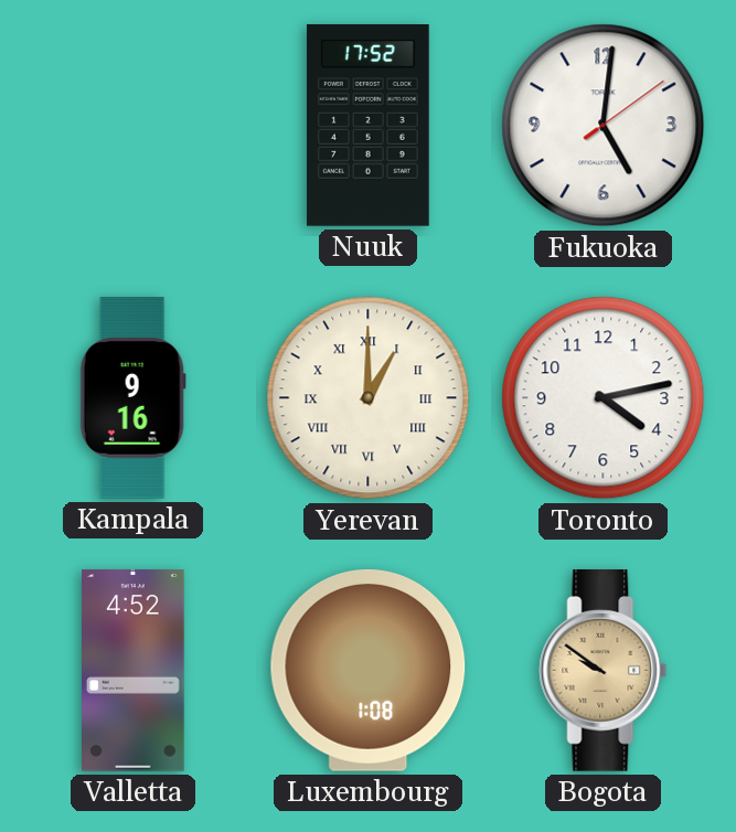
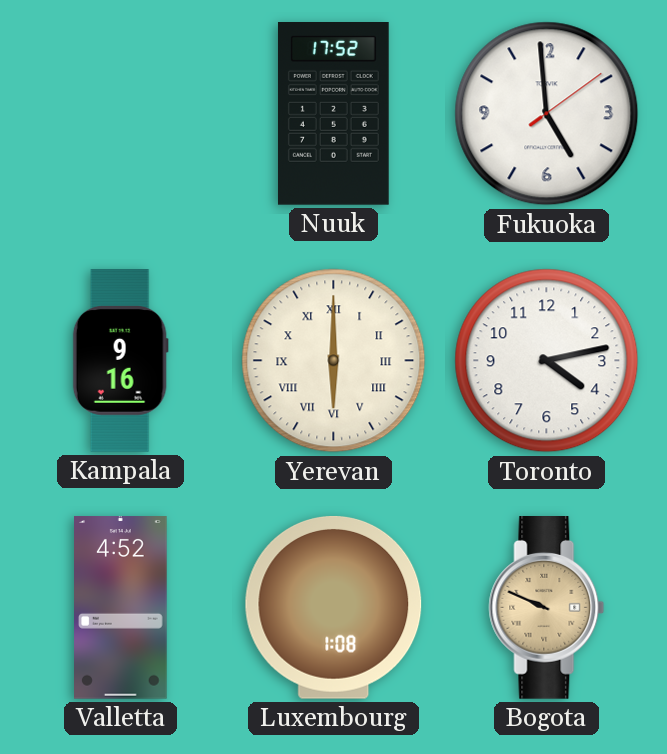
Fukuoka: 5:01 -> 4:59
Yerevan: 1:00 -> 6:00
Bogota: 9:51 -> 9:49
